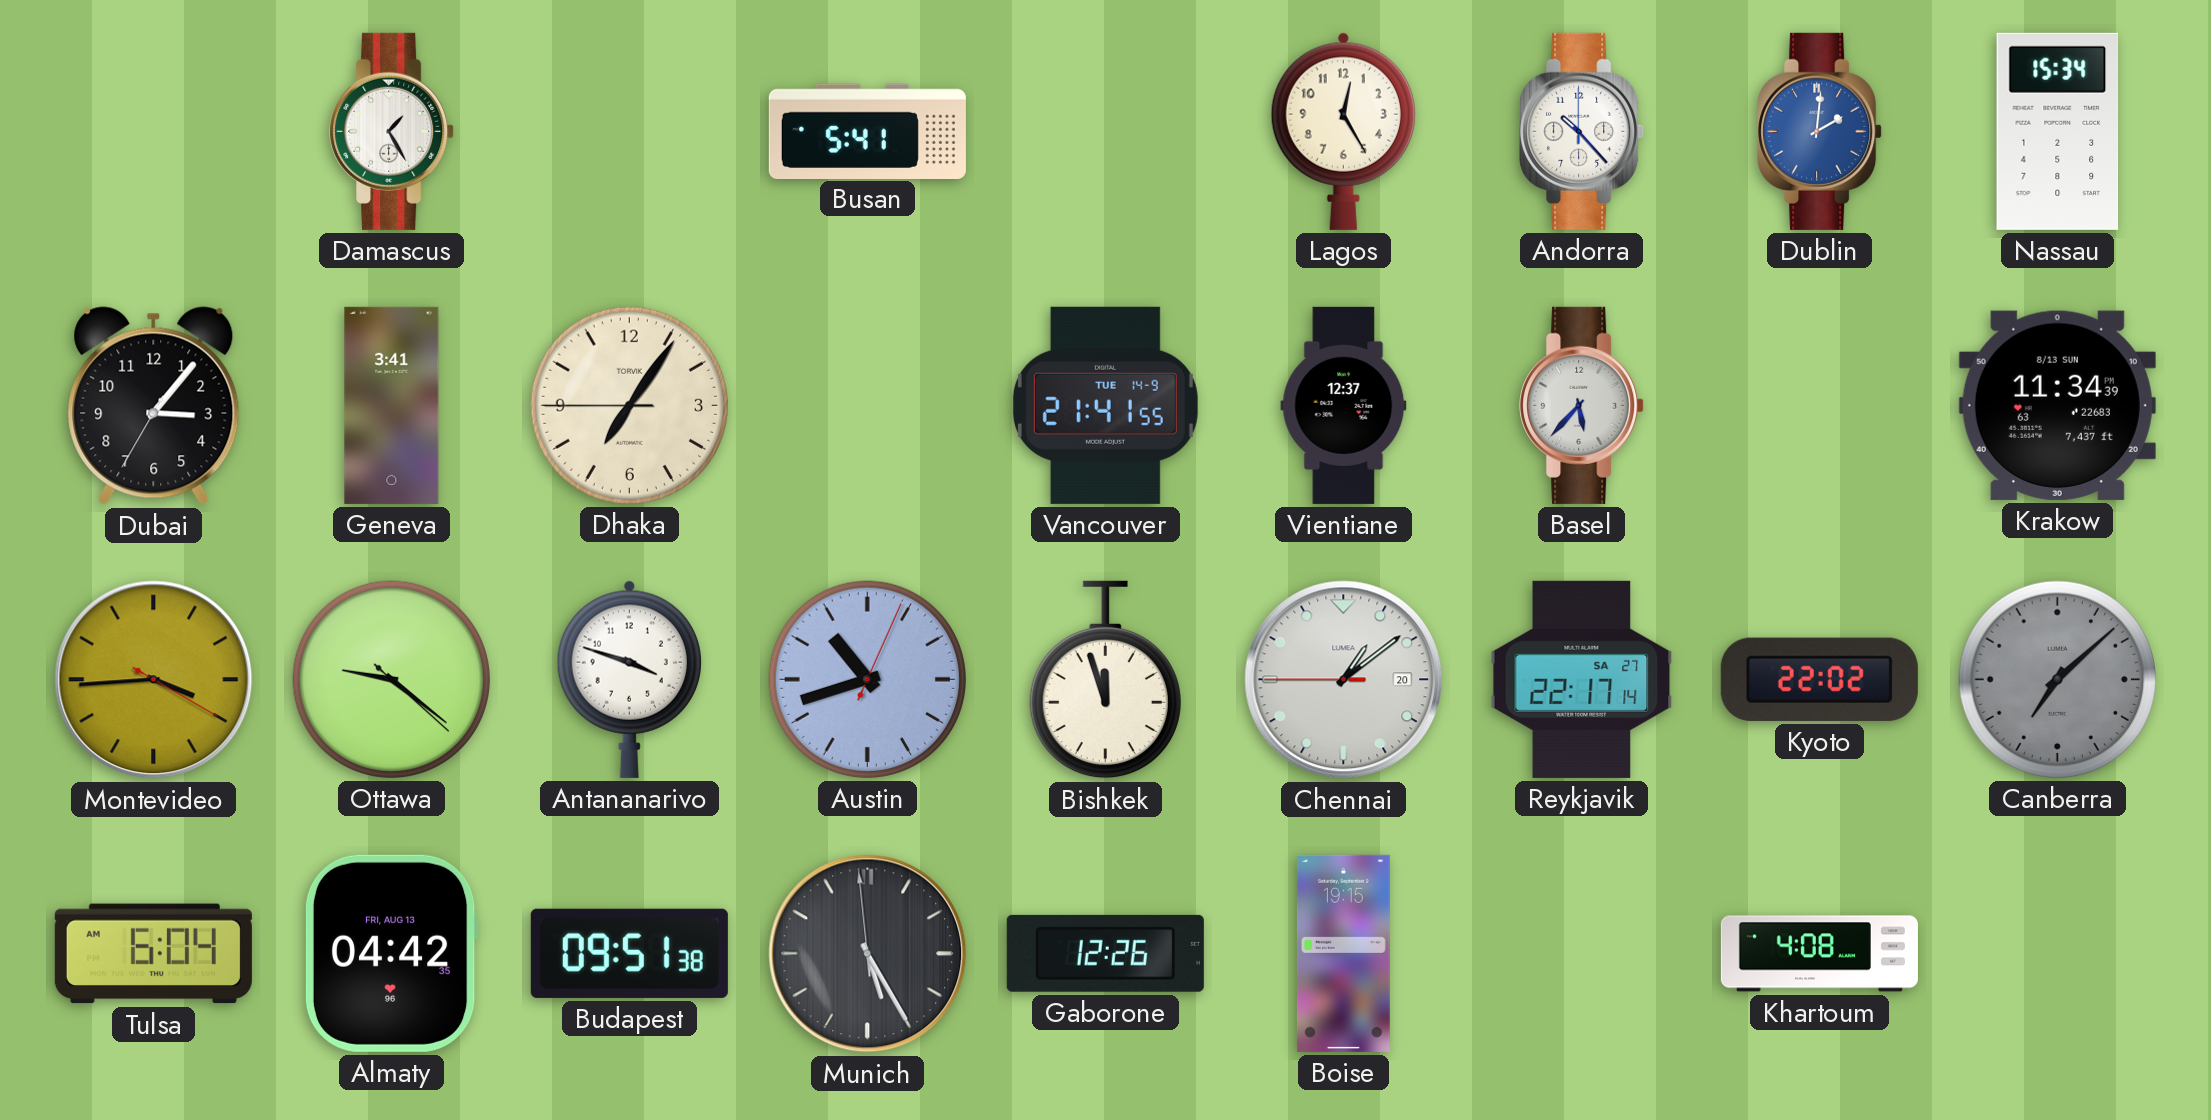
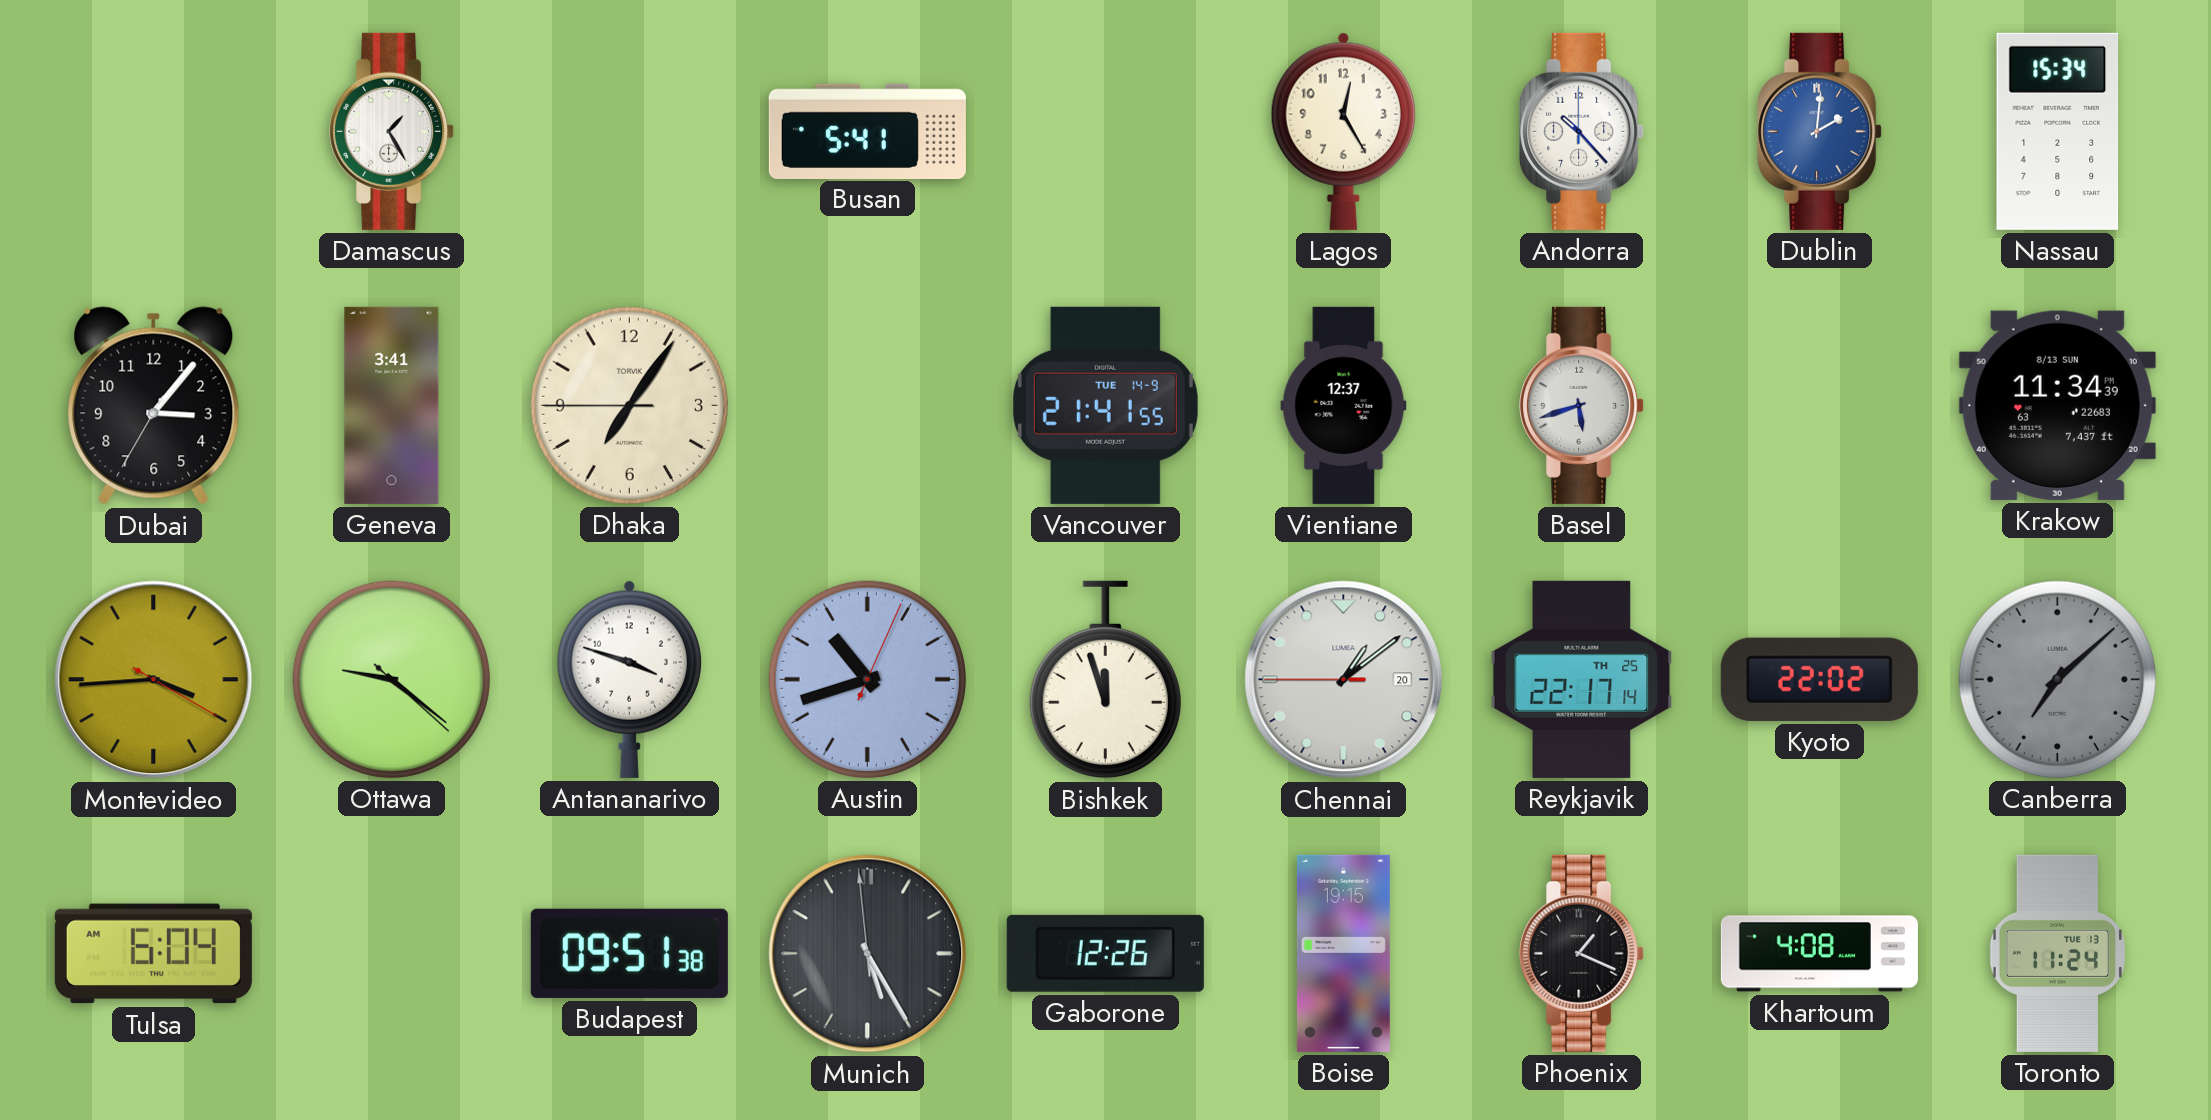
Basel: 5:37 -> 5:42
Reykjavik date: SA 27 -> TH 25
Almaty: 04:42 -> none
Phoenix: none -> 1:19
Toronto: none -> 11:24
